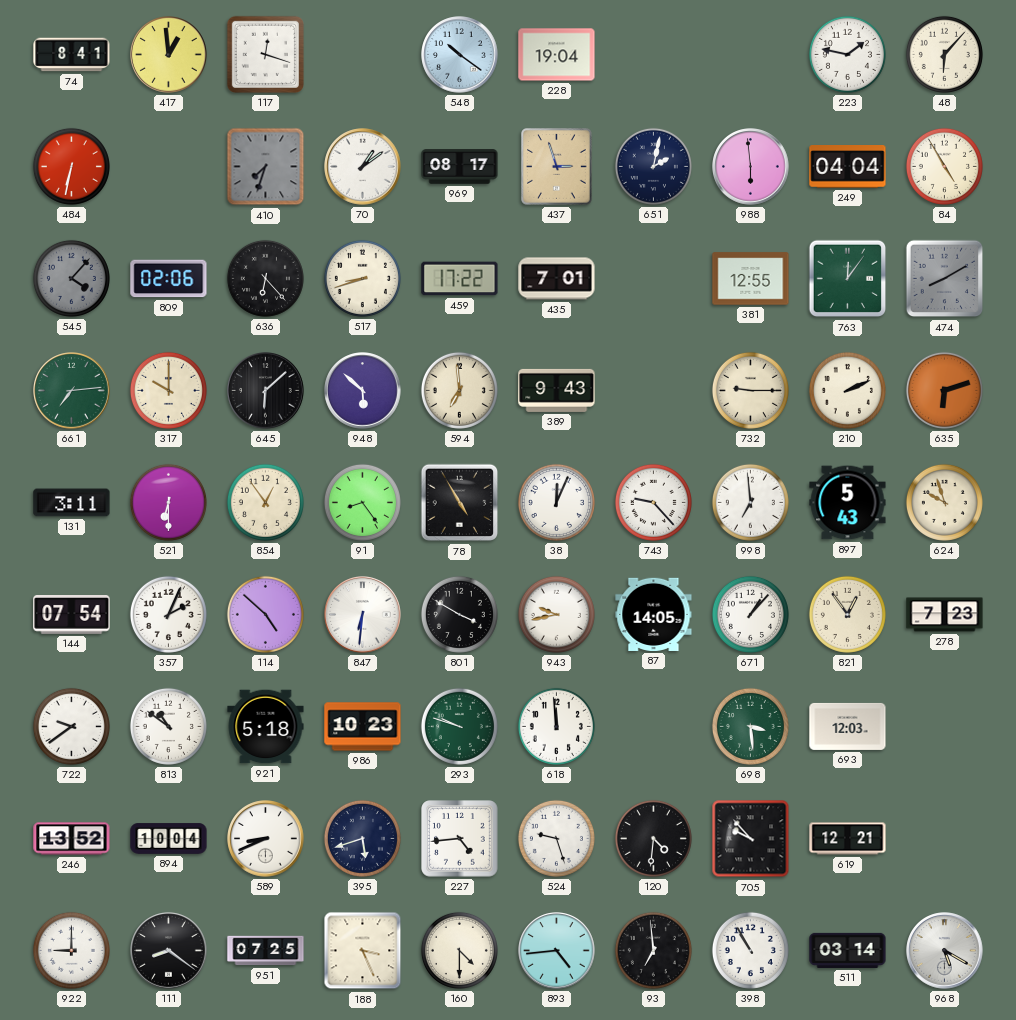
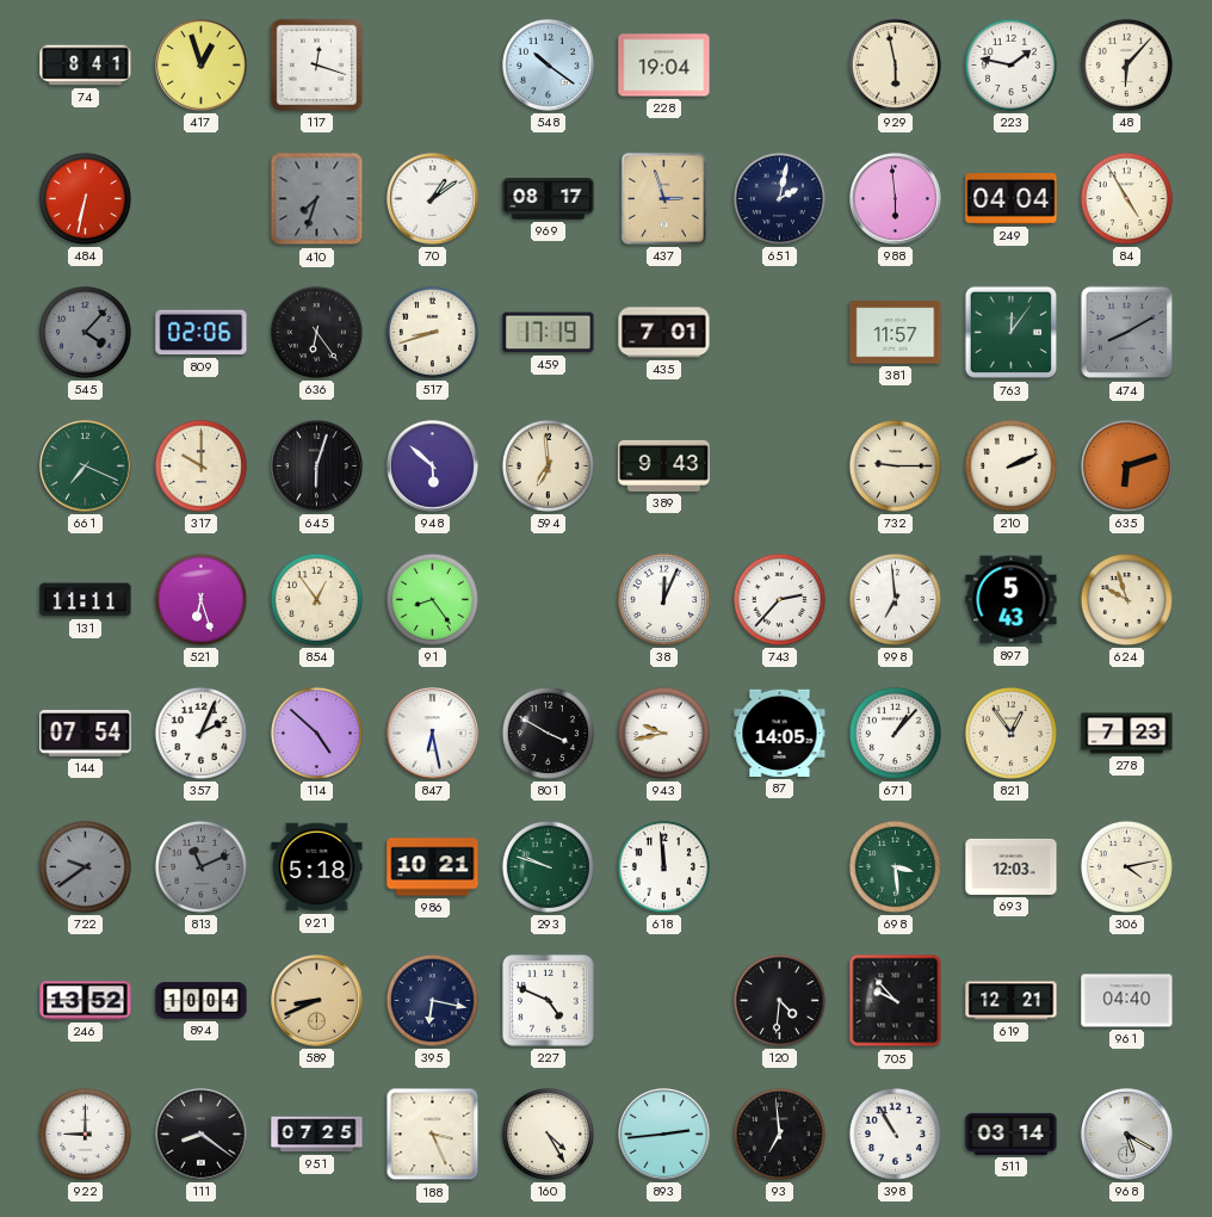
417: 12:59 -> 12:57
929: none -> 5:58
636: 6:23 -> 6:24
459: 17:22 -> 17:19
381: 12:55 -> 11:57
661: 7:14 -> 7:19
645: 6:08 -> 6:03
131: 3:11 -> 11:11
521: 6:30 -> 6:27
78: 4:55 -> none
743: 9:23 -> 2:37
847: 6:31 -> 6:28
722 dial: white -> grey
813: 10:51 -> 11:11
813 dial: white -> grey
986: 10:23 -> 10:21
306: none -> 4:13
589 dial: white -> champagne
395: 5:42 -> 6:17
227: 4:44 -> 4:49
524: 9:27 -> none
961: none -> 04:40
160: 4:30 -> 4:25
893: 4:44 -> 2:44
